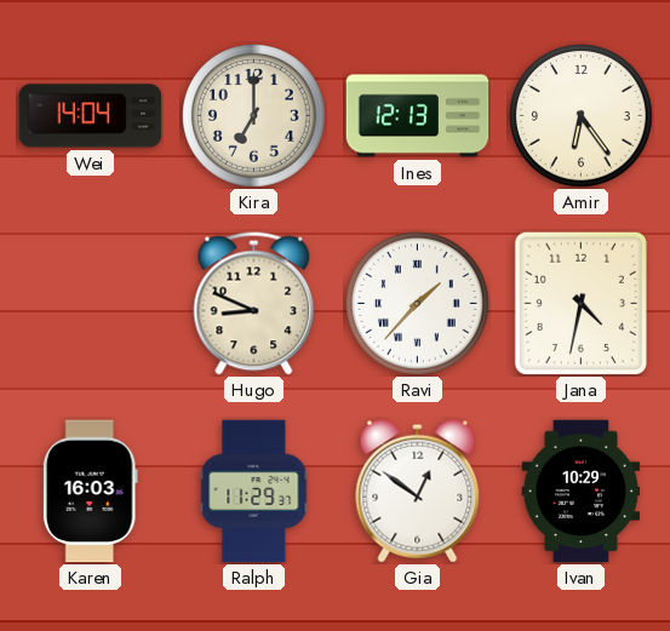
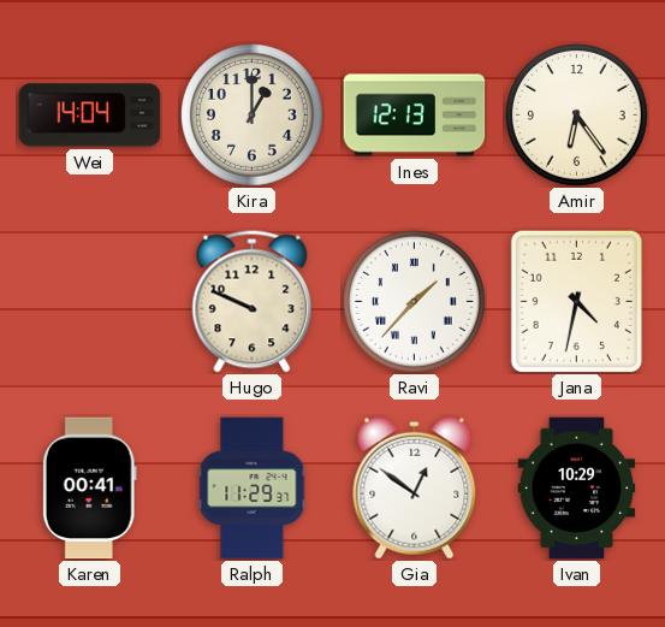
Kira: 7:00 -> 1:00
Hugo: 8:49 -> 9:49
Karen: 16:03 -> 00:41
